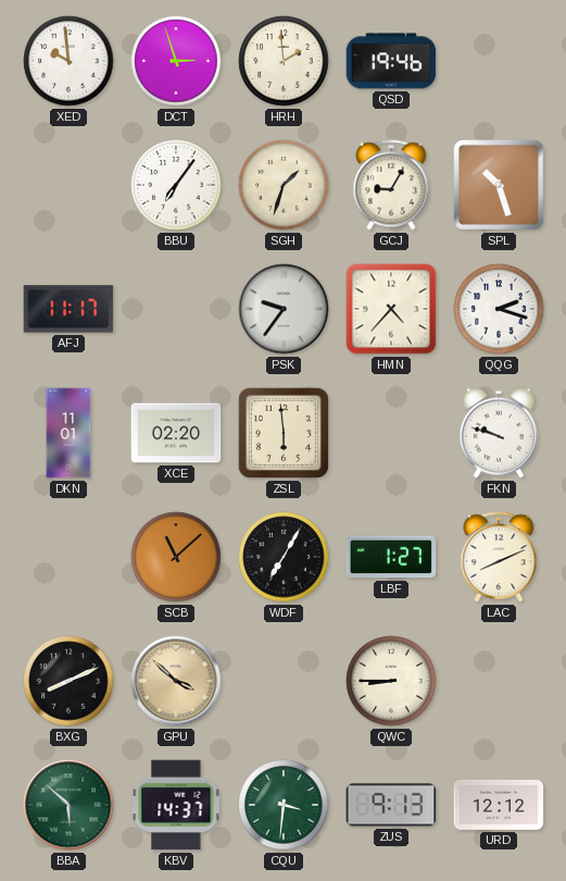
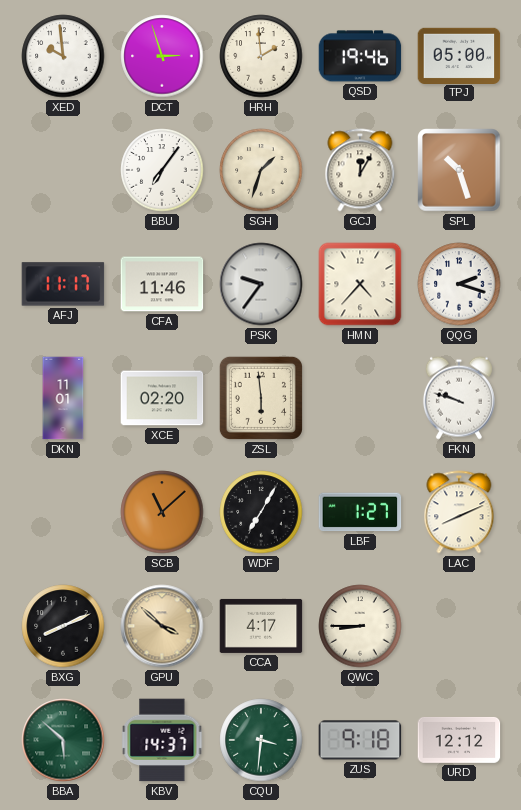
TPJ: none -> 05:00
GCJ: 9:05 -> 12:05
CFA: none -> 11:46
CCA: none -> 4:17
ZUS: 9:13 -> 9:18
